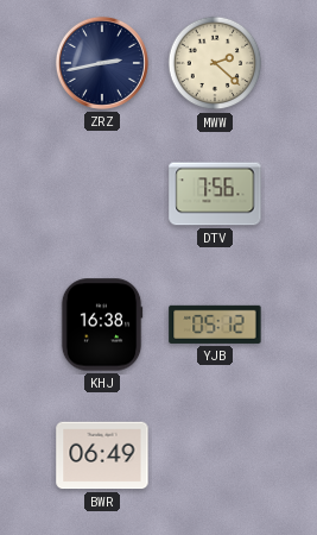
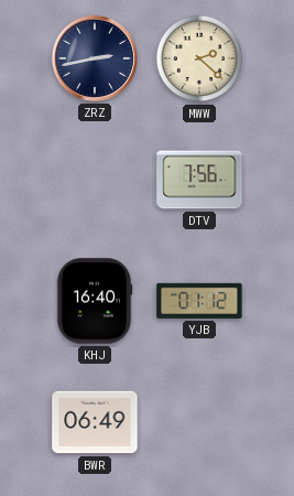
KHJ: 16:38 -> 16:40
YJB: 05:12 -> 01:12
